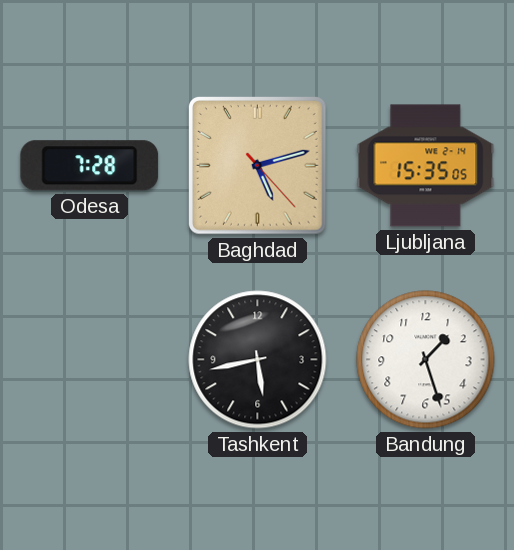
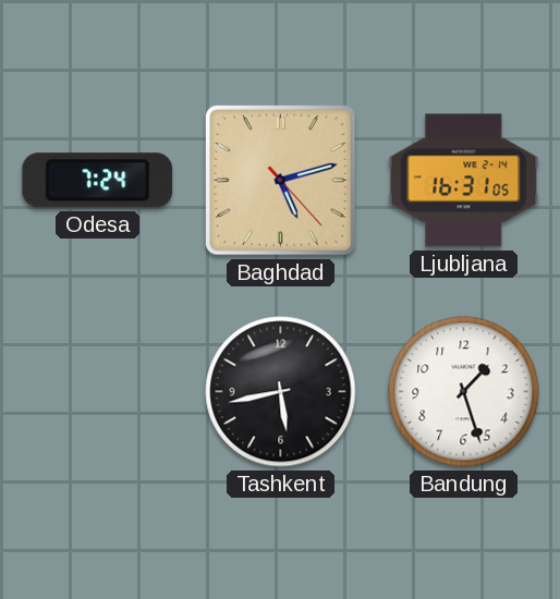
Odesa: 7:28 -> 7:24
Ljubljana: 15:35 -> 16:31
